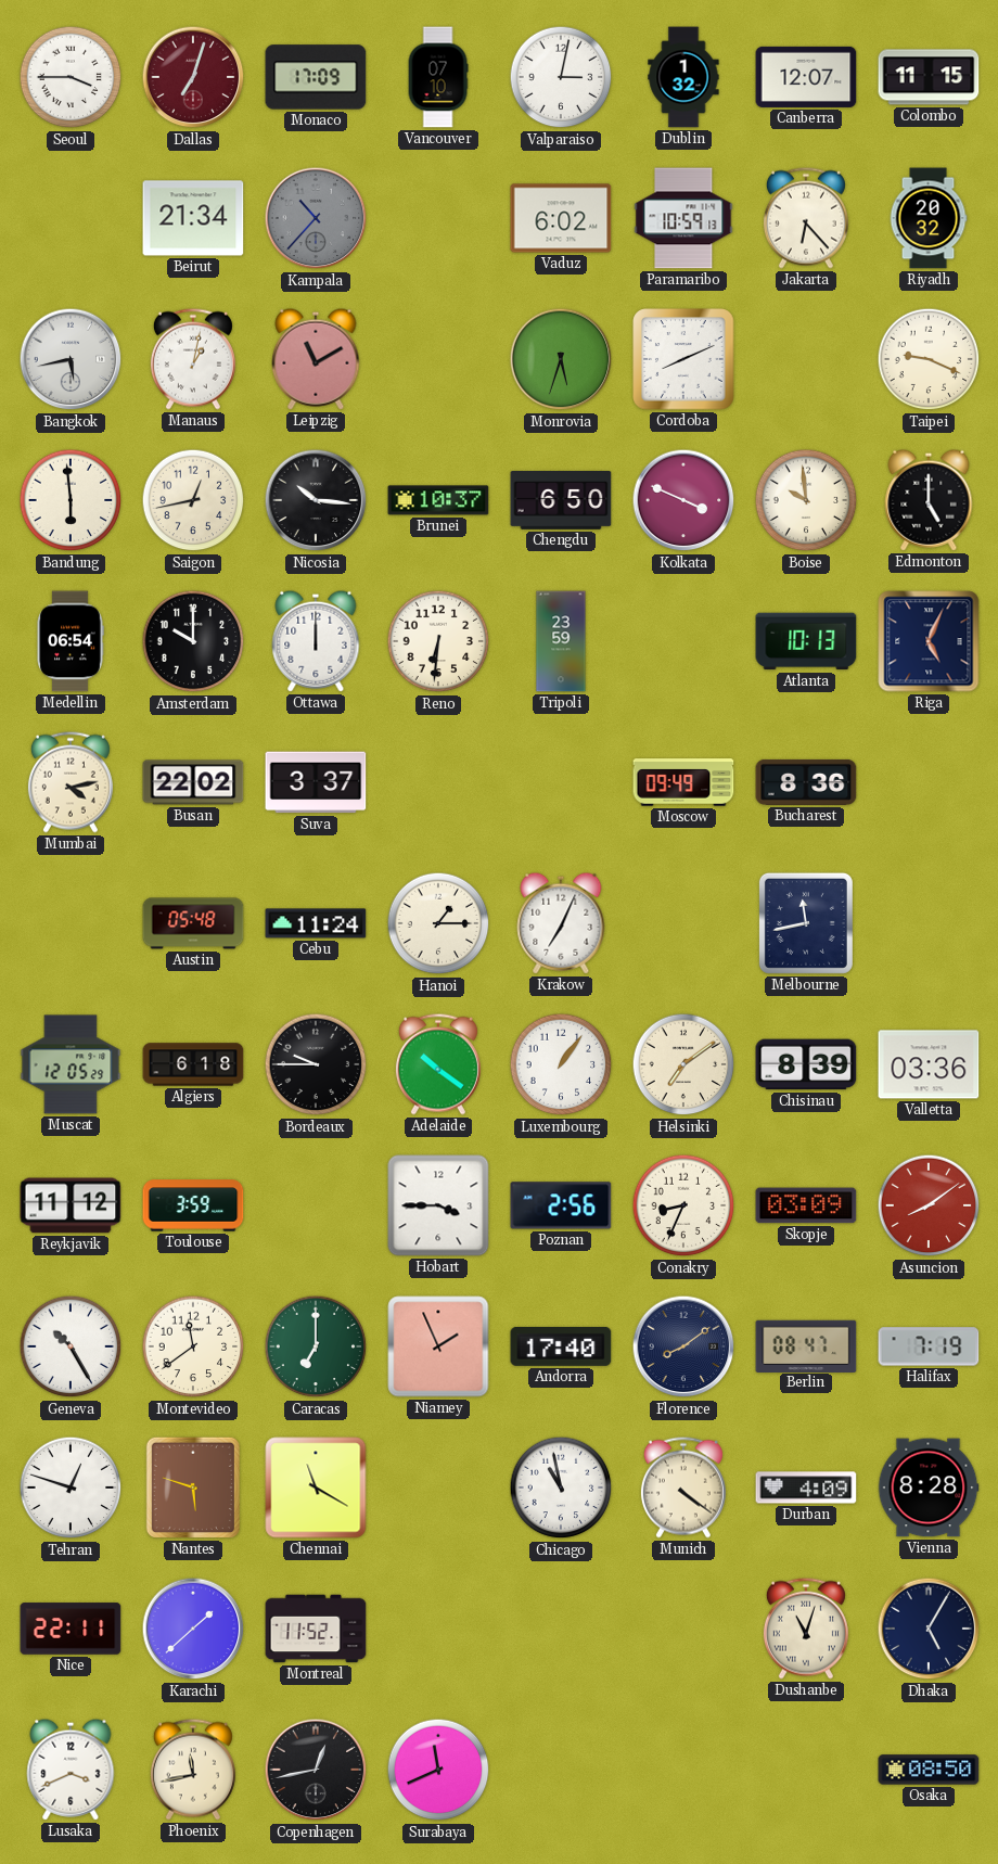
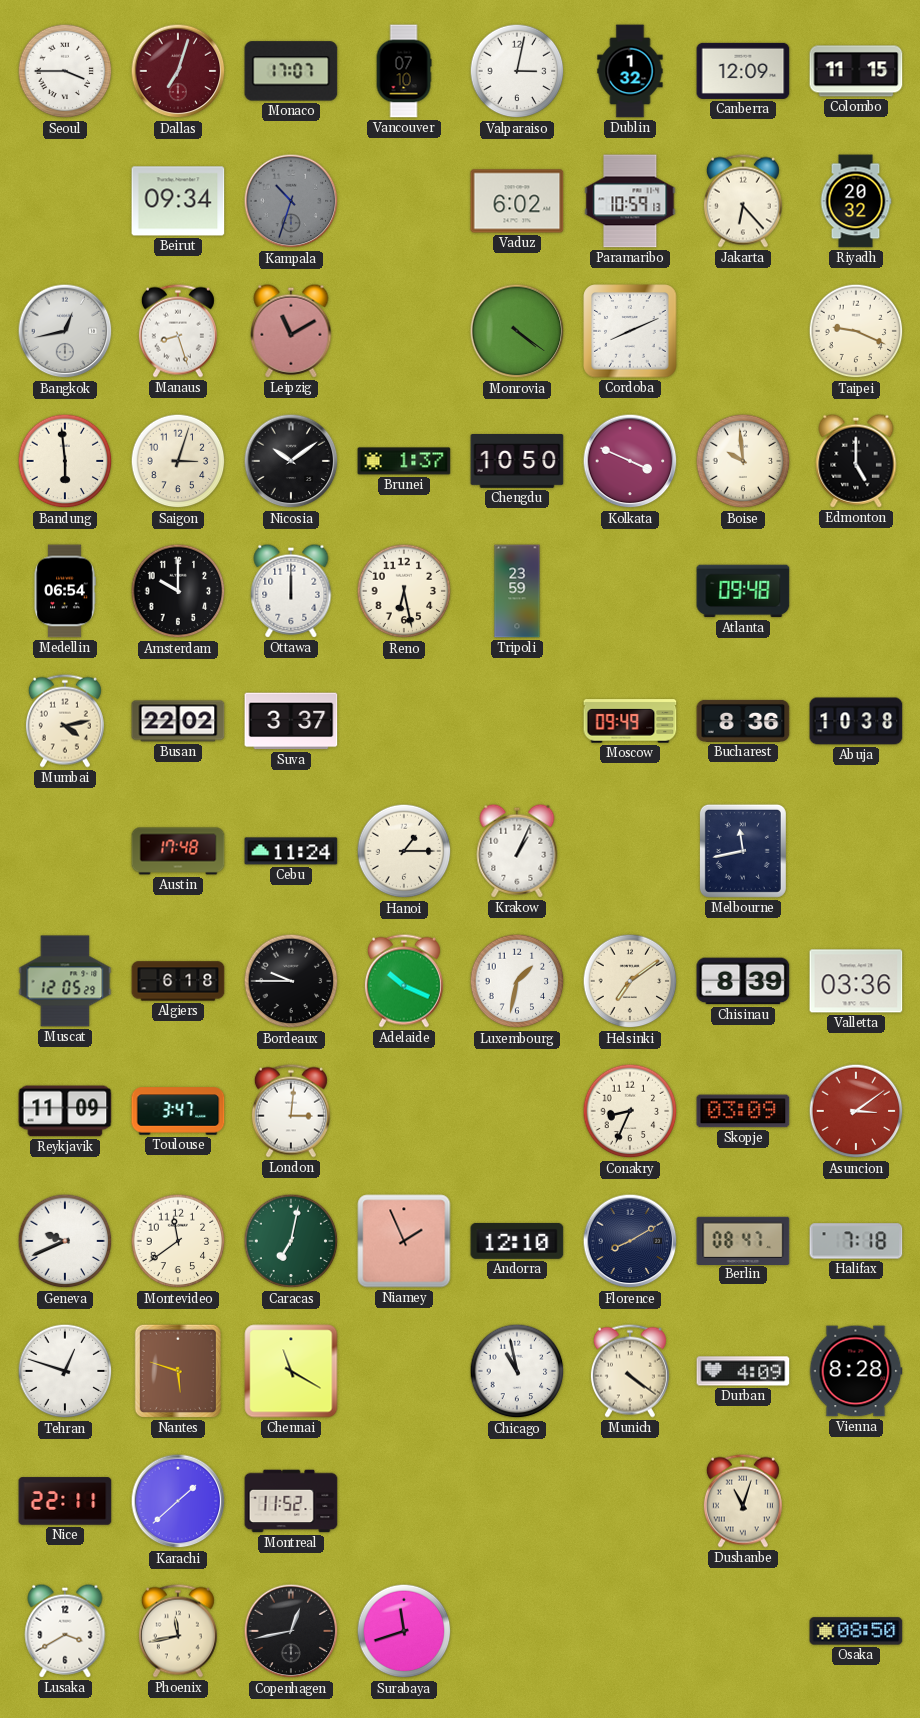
Monaco: 17:09 -> 17:07
Canberra: 12:07 -> 12:09
Beirut: 21:34 -> 09:34
Kampala: 10:37 -> 10:33
Bangkok: 5:43 -> 12:43
Manaus: 1:02 -> 8:27
Monrovia: 5:33 -> 4:21
Saigon: 12:43 -> 3:03
Nicosia: 10:16 -> 10:09
Brunei: 10:37 -> 1:37
Chengdu: 6:50 -> 10:50
Reno: 6:31 -> 6:28
Atlanta: 10:13 -> 09:48
Riga: 5:04 -> none
Abuja: none -> 10:38
Austin: 05:48 -> 17:48
Krakow: 7:04 -> 1:04
Adelaide: 10:21 -> 10:19
Luxembourg: 1:06 -> 1:32
Reykjavik: 11:12 -> 11:09
Toulouse: 3:59 -> 3:47
London: none -> 3:01
Hobart: 3:45 -> none
Poznan: 2:56 -> none
Asuncion: 8:09 -> 3:09
Geneva: 10:25 -> 9:41
Caracas: 7:00 -> 7:02
Andorra: 17:40 -> 12:10
Florence: 8:09 -> 8:10
Halifax: 7:19 -> 7:18
Dhaka: 5:05 -> none
Lusaka: 3:41 -> 3:40
Surabaya: 11:41 -> 11:42
